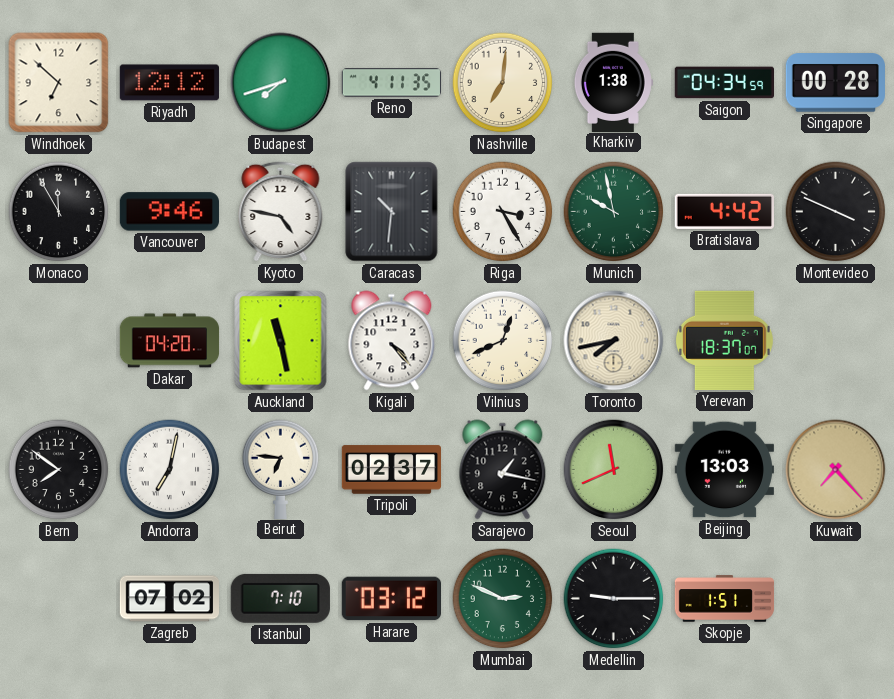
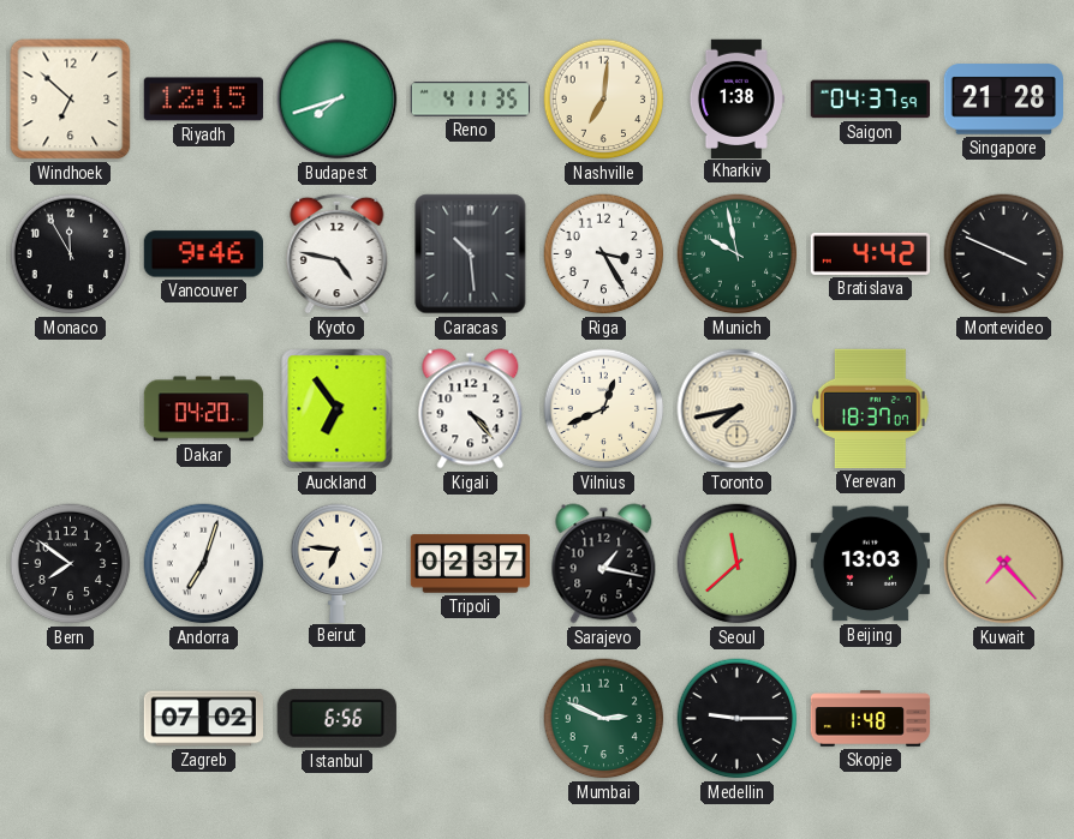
Riyadh: 12:12 -> 12:15
Saigon: 04:34 -> 04:37
Singapore: 00:28 -> 21:28
Caracas: 10:31 -> 10:29
Auckland: 11:28 -> 6:54
Andorra: 7:02 -> 7:03
Seoul: 11:41 -> 11:38
Istanbul: 7:10 -> 6:56
Harare: 03:12 -> none
Skopje: 1:51 -> 1:48
